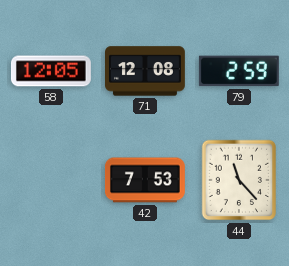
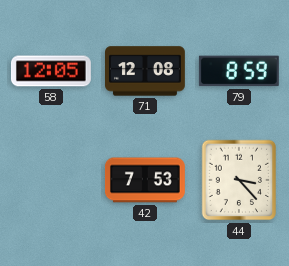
79: 2:59 -> 8:59
44: 11:23 -> 3:23
